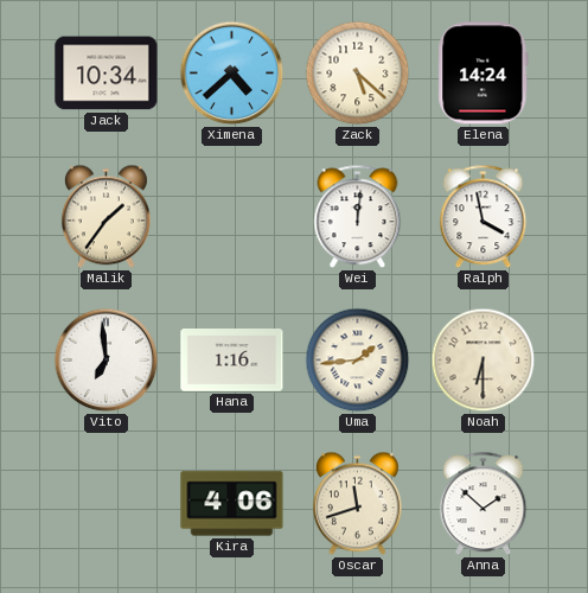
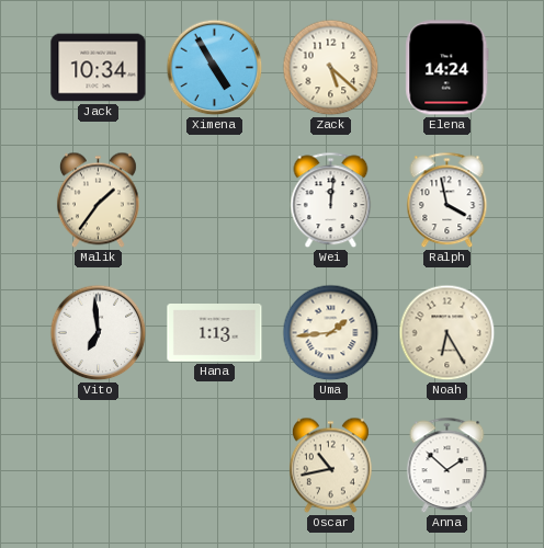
Ximena: 4:38 -> 4:55
Hana: 1:16 -> 1:13
Noah: 6:30 -> 6:25
Kira: 4:06 -> none
Oscar: 11:42 -> 10:43
